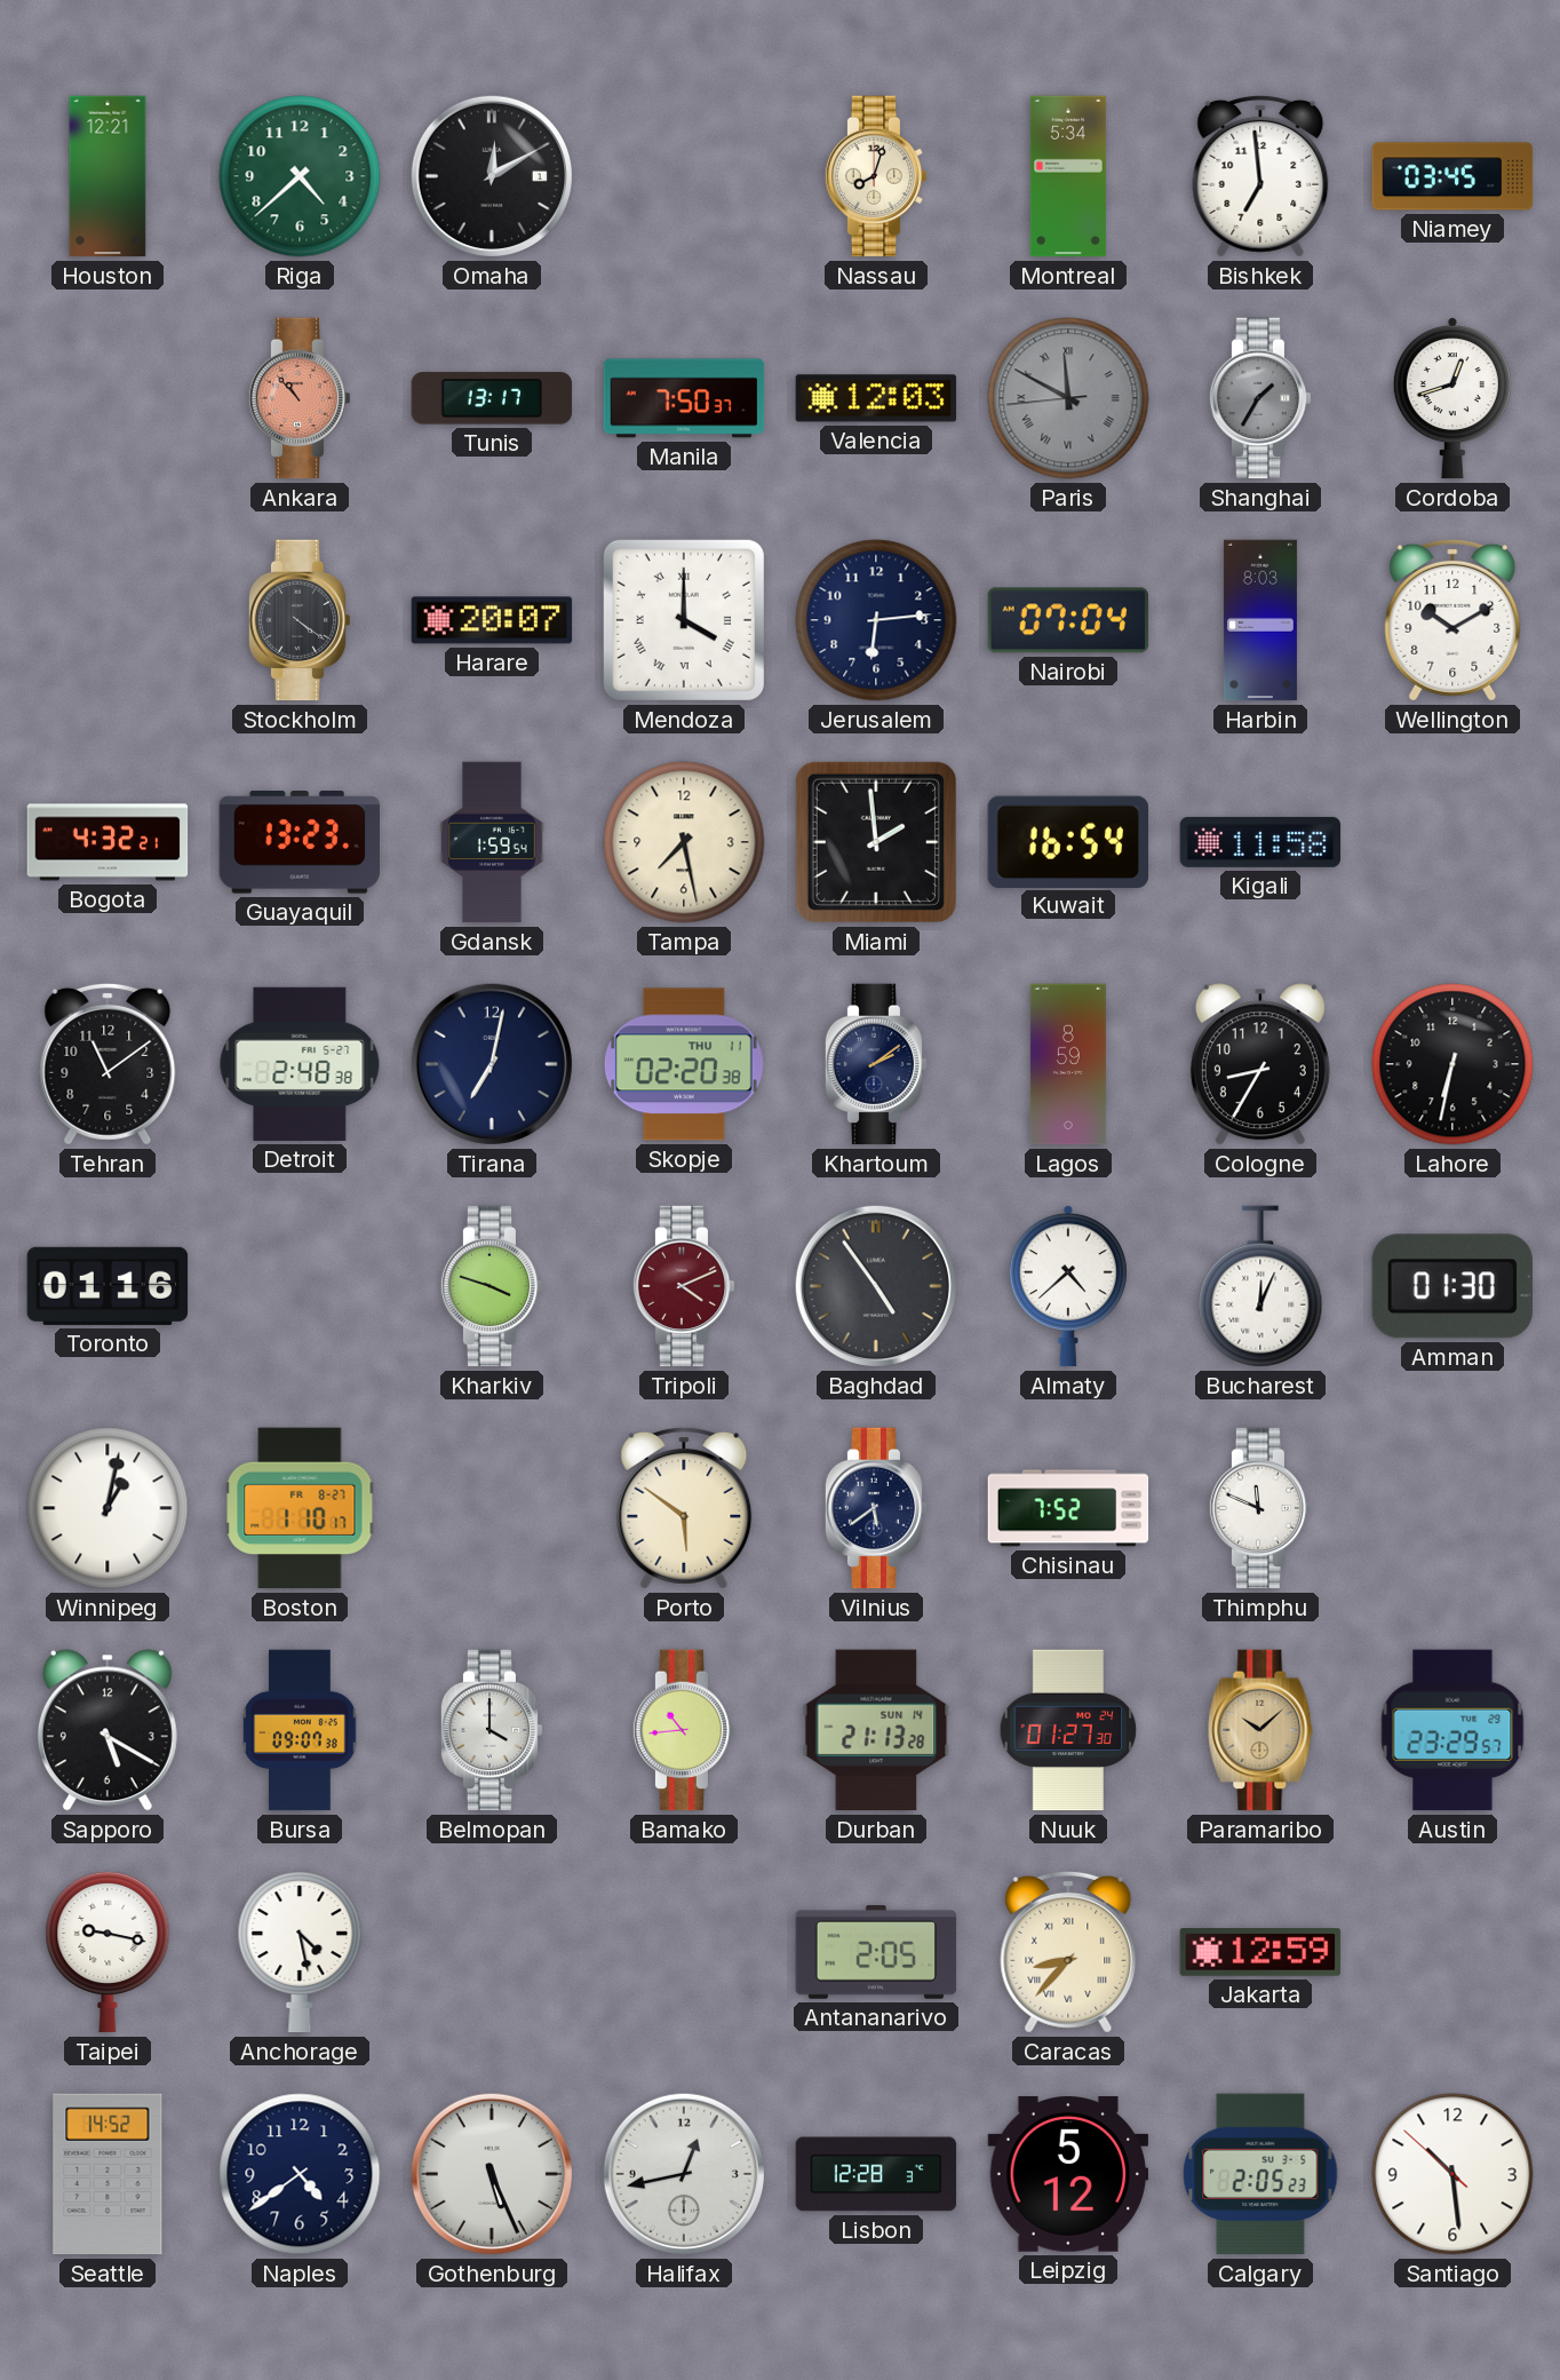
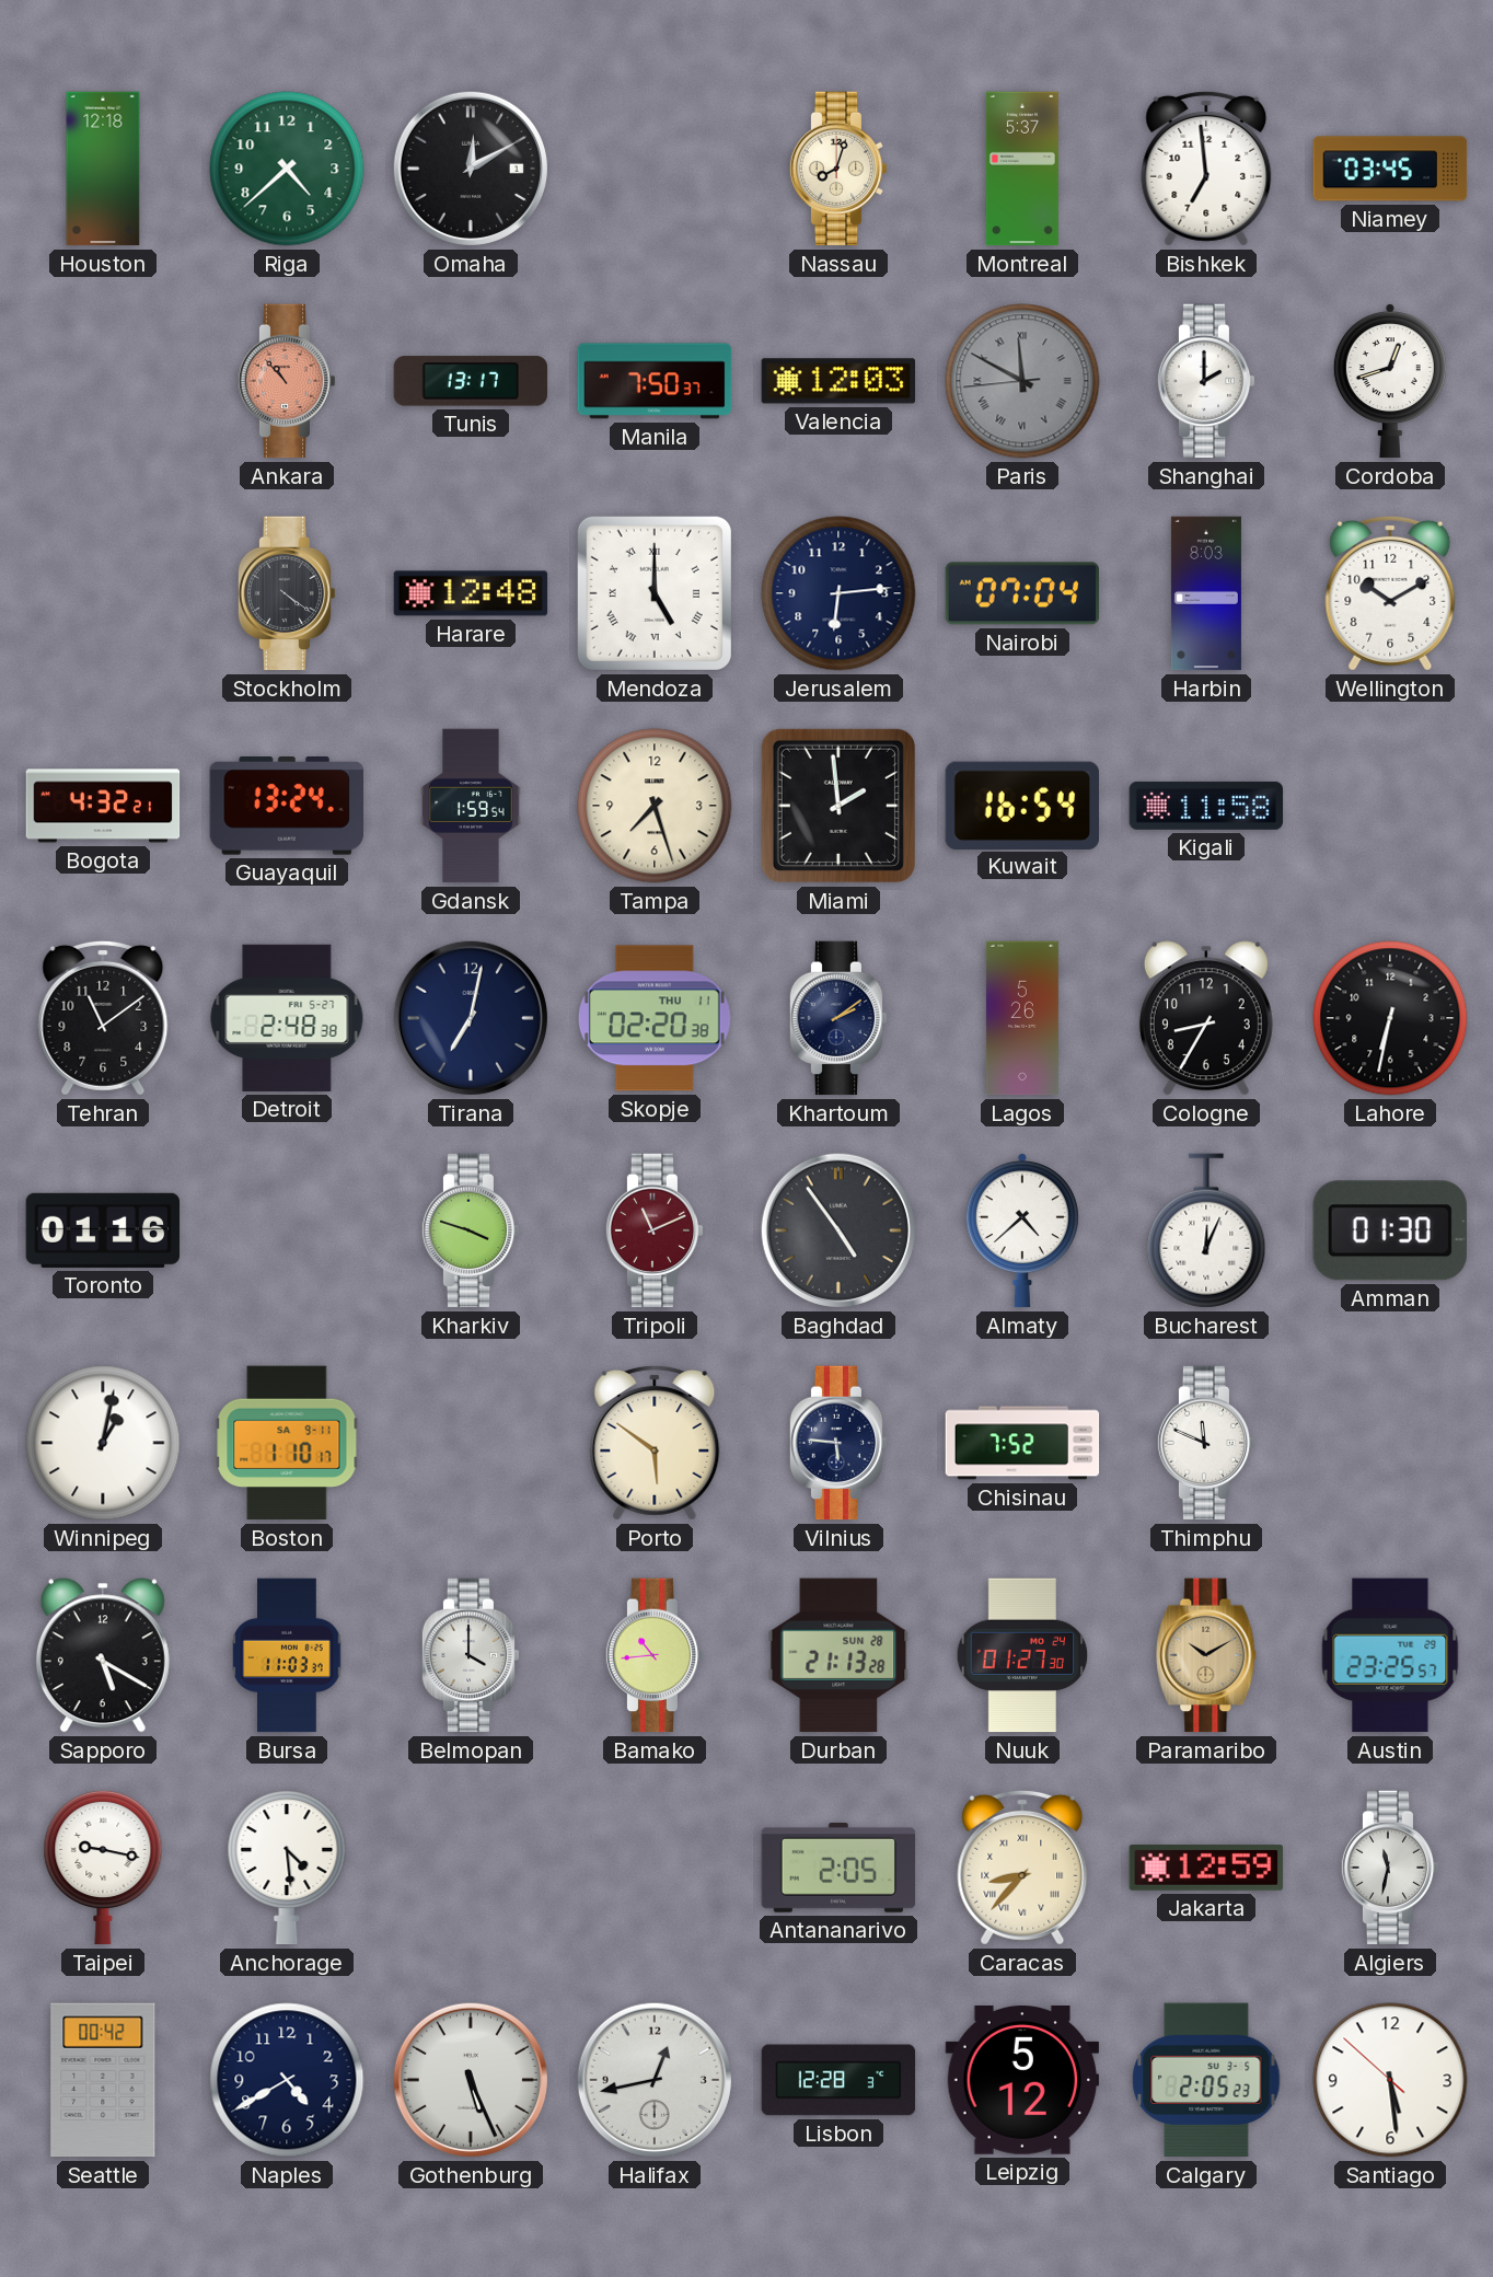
Houston: 12:21 -> 12:18
Montreal: 5:34 -> 5:37
Shanghai: 1:35 -> 2:00
Shanghai dial: grey -> white
Harare: 20:07 -> 12:48
Mendoza: 4:00 -> 5:00
Guayaquil: 13:23 -> 13:24
Tampa: 7:28 -> 7:27
Lagos: 8:59 -> 5:26
Tripoli: 4:11 -> 11:11
Boston date: FR 8-27 -> SA 9-11
Vilnius: 5:39 -> 5:46
Bursa: 09:07 -> 11:03
Durban date: SUN 14 -> SUN 28
Paramaribo: 10:08 -> 10:10
Austin: 23:29 -> 23:25
Anchorage: 4:28 -> 4:29
Algiers: none -> 11:32
Seattle: 14:52 -> 00:42
Naples: 4:39 -> 4:40
Santiago: 10:28 -> 5:28
